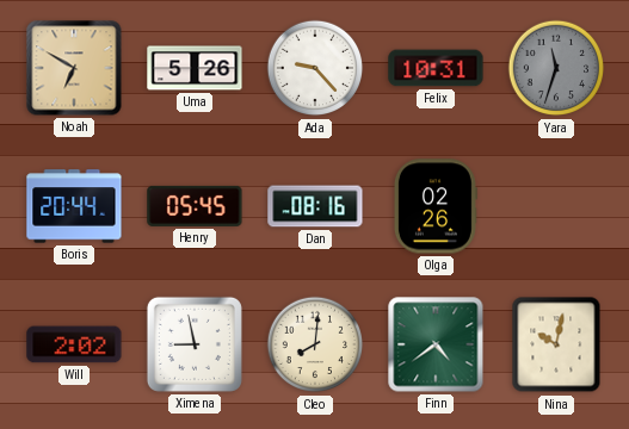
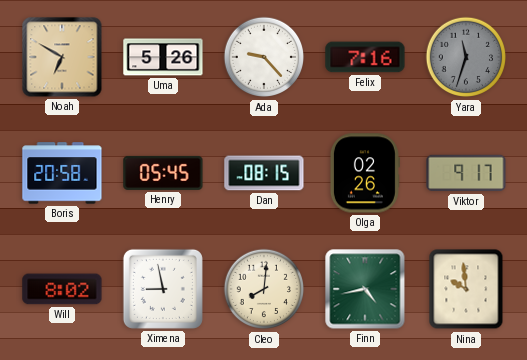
Felix: 10:31 -> 7:16
Boris: 20:44 -> 20:58
Dan: 08:16 -> 08:15
Viktor: none -> 9:17
Will: 2:02 -> 8:02
Finn: 4:39 -> 4:43
Nina: 10:02 -> 9:59
